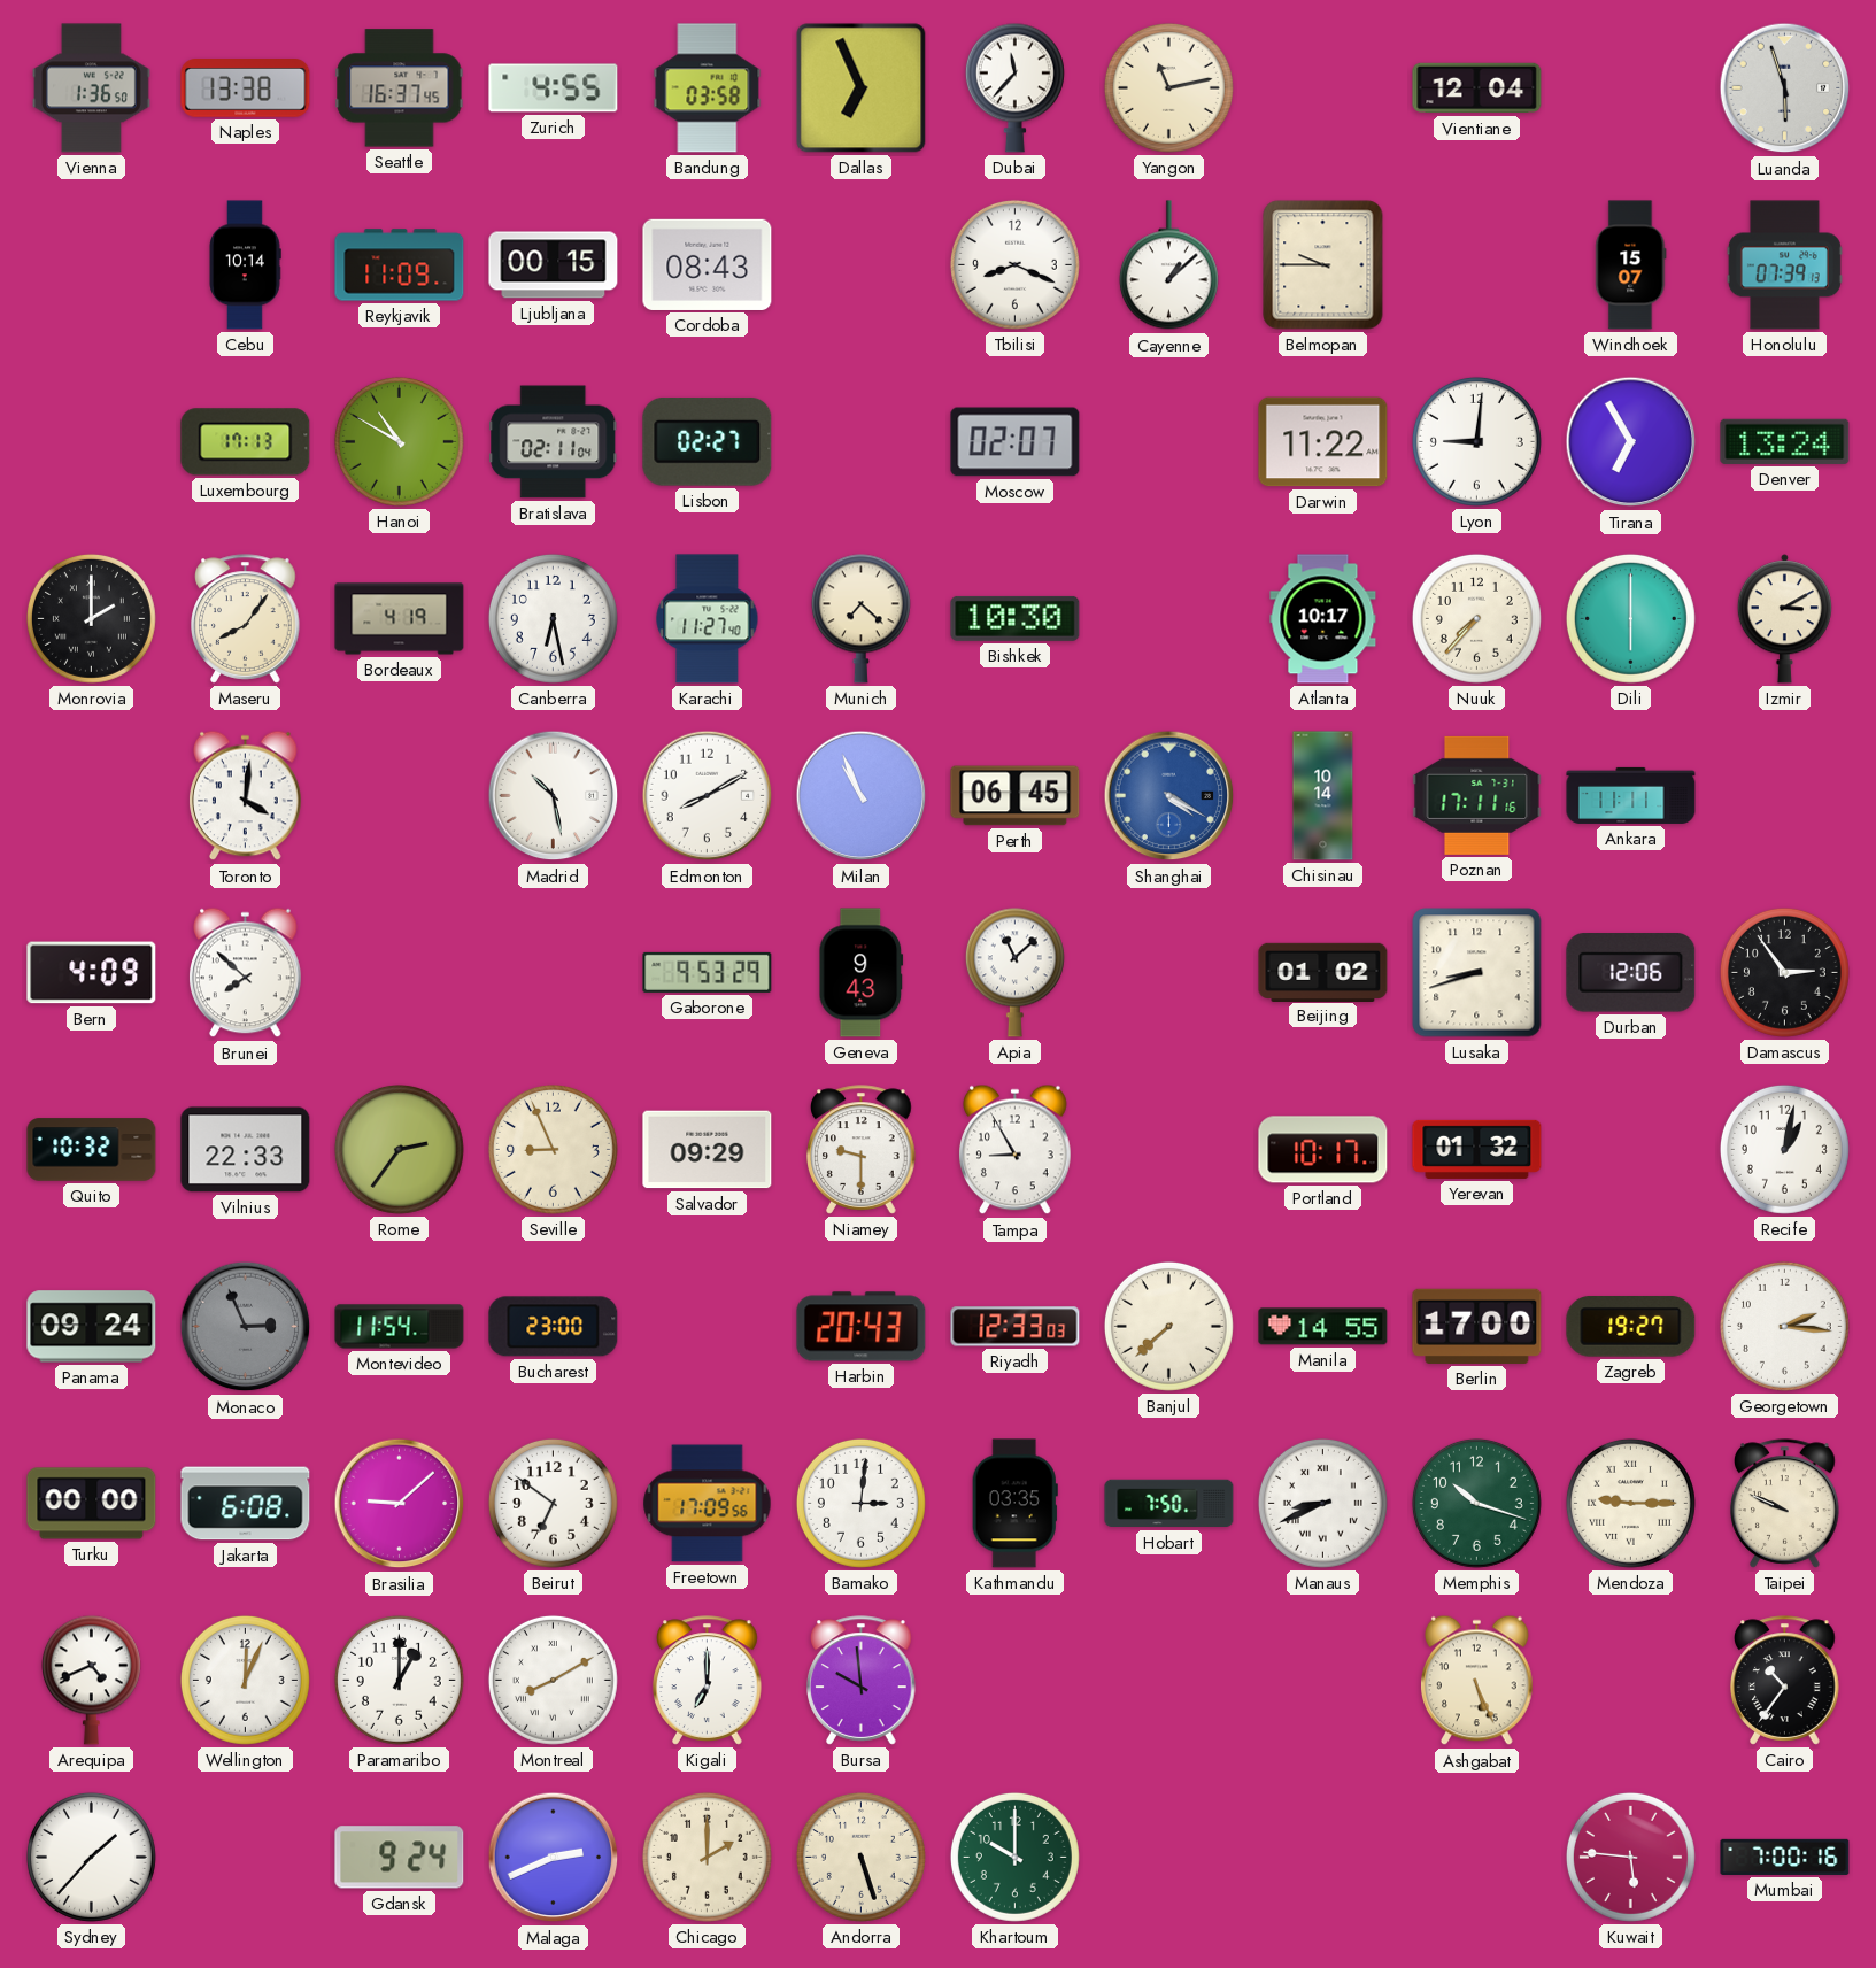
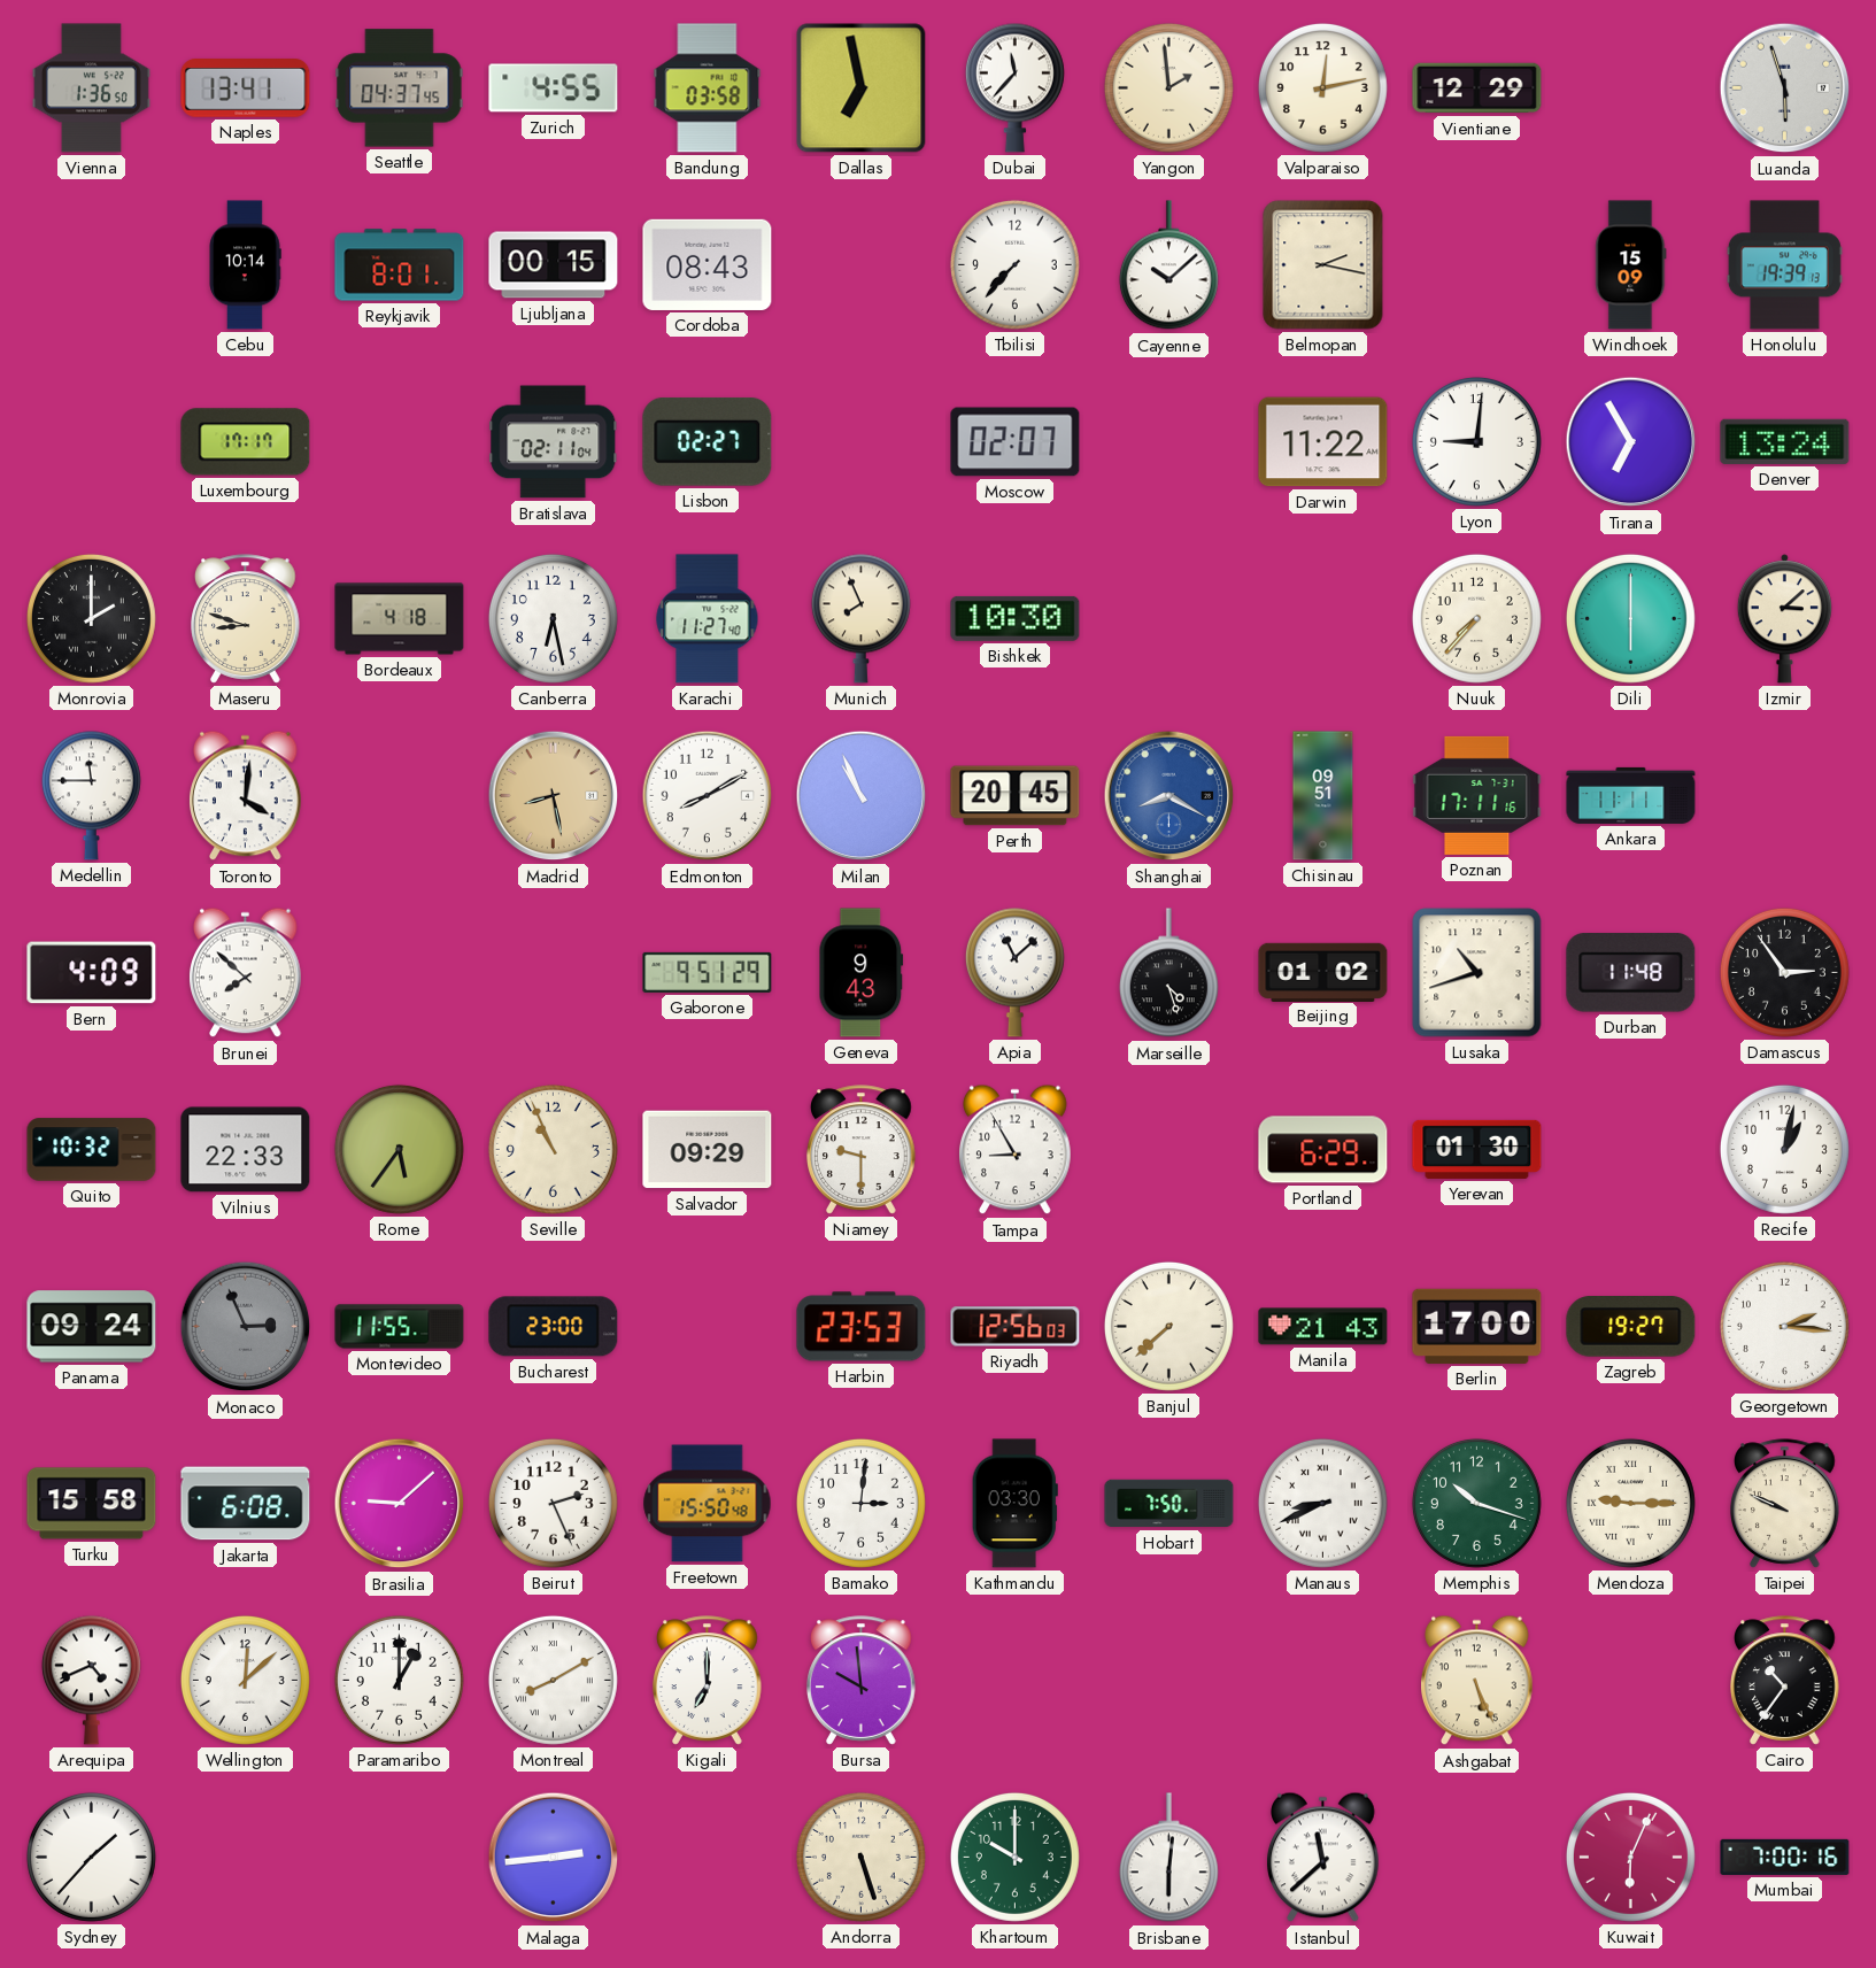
Naples: 13:38 -> 13:41
Seattle: 16:37 -> 04:37
Dallas: 6:56 -> 6:58
Yangon: 11:13 -> 1:59
Valparaiso: none -> 12:13
Vientiane: 12:04 -> 12:29
Reykjavik: 11:09 -> 8:01
Tbilisi: 8:19 -> 7:37
Cayenne: 1:08 -> 10:08
Belmopan: 9:45 -> 2:17
Windhoek: 15:07 -> 15:09
Honolulu: 07:39 -> 19:39
Luxembourg: 17:13 -> 17:17
Hanoi: 10:50 -> none
Maseru: 8:06 -> 8:48
Bordeaux: 4:19 -> 4:18
Munich: 7:22 -> 7:56
Atlanta: 10:17 -> none
Izmir: 3:10 -> 3:08
Medellin: none -> 11:45
Madrid: 10:28 -> 8:28
Madrid dial: white -> champagne
Perth: 06:45 -> 20:45
Shanghai: 4:20 -> 8:20
Chisinau: 10:14 -> 09:51
Gaborone: 9:53 -> 9:51
Marseille: none -> 4:27
Lusaka: 8:42 -> 10:42
Durban: 12:06 -> 11:48
Rome: 2:36 -> 5:36
Seville: 8:56 -> 10:56
Portland: 10:17 -> 6:29
Yerevan: 01:32 -> 01:30
Montevideo: 11:54 -> 11:55
Harbin: 20:43 -> 23:53
Riyadh: 12:33 -> 12:56
Manila: 14:55 -> 21:43
Turku: 00:00 -> 15:58
Beirut: 6:51 -> 2:26
Freetown: 17:09 -> 15:50
Kathmandu: 03:35 -> 03:30
Wellington: 12:04 -> 12:08
Gdansk: 9:24 -> none
Malaga: 2:41 -> 2:44
Chicago: 2:00 -> none
Brisbane: none -> 6:01
Istanbul: none -> 11:38
Kuwait: 5:46 -> 6:04
